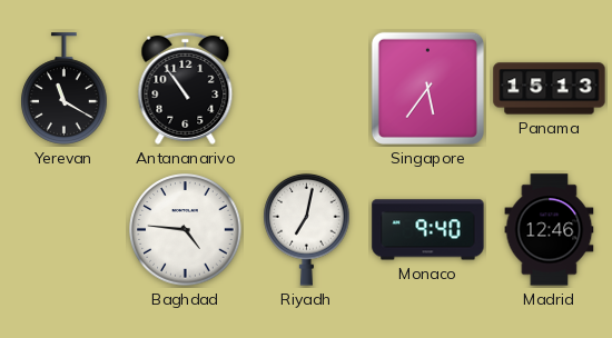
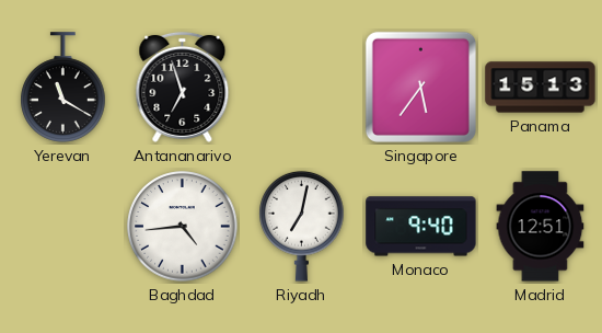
Antananarivo: 10:54 -> 6:57
Baghdad: 4:46 -> 4:44
Madrid: 12:46 -> 12:51
